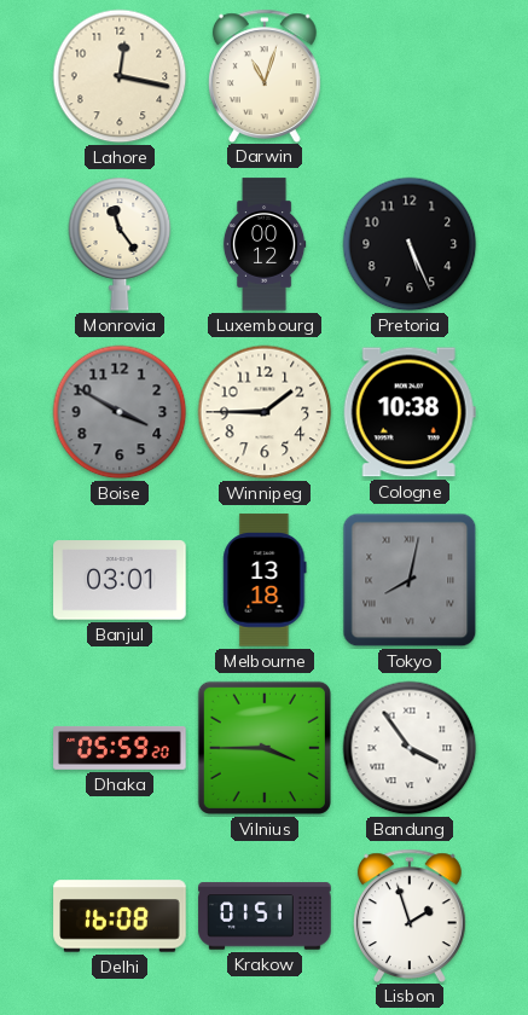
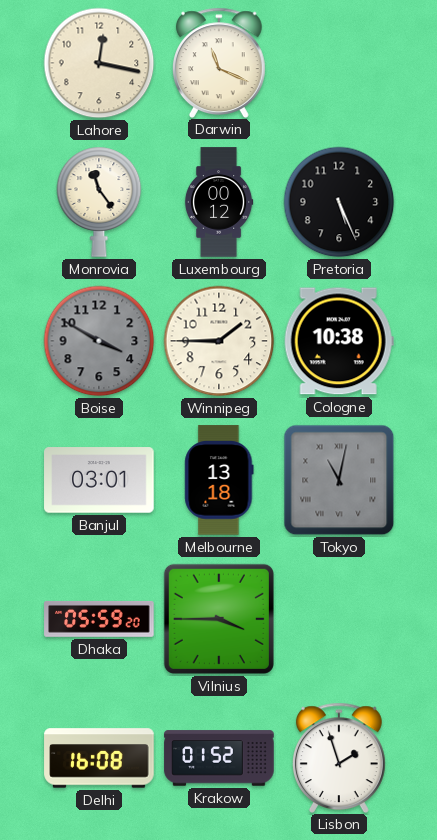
Darwin: 11:03 -> 11:19
Tokyo: 8:02 -> 11:02
Bandung: 3:54 -> none
Krakow: 01:51 -> 01:52
